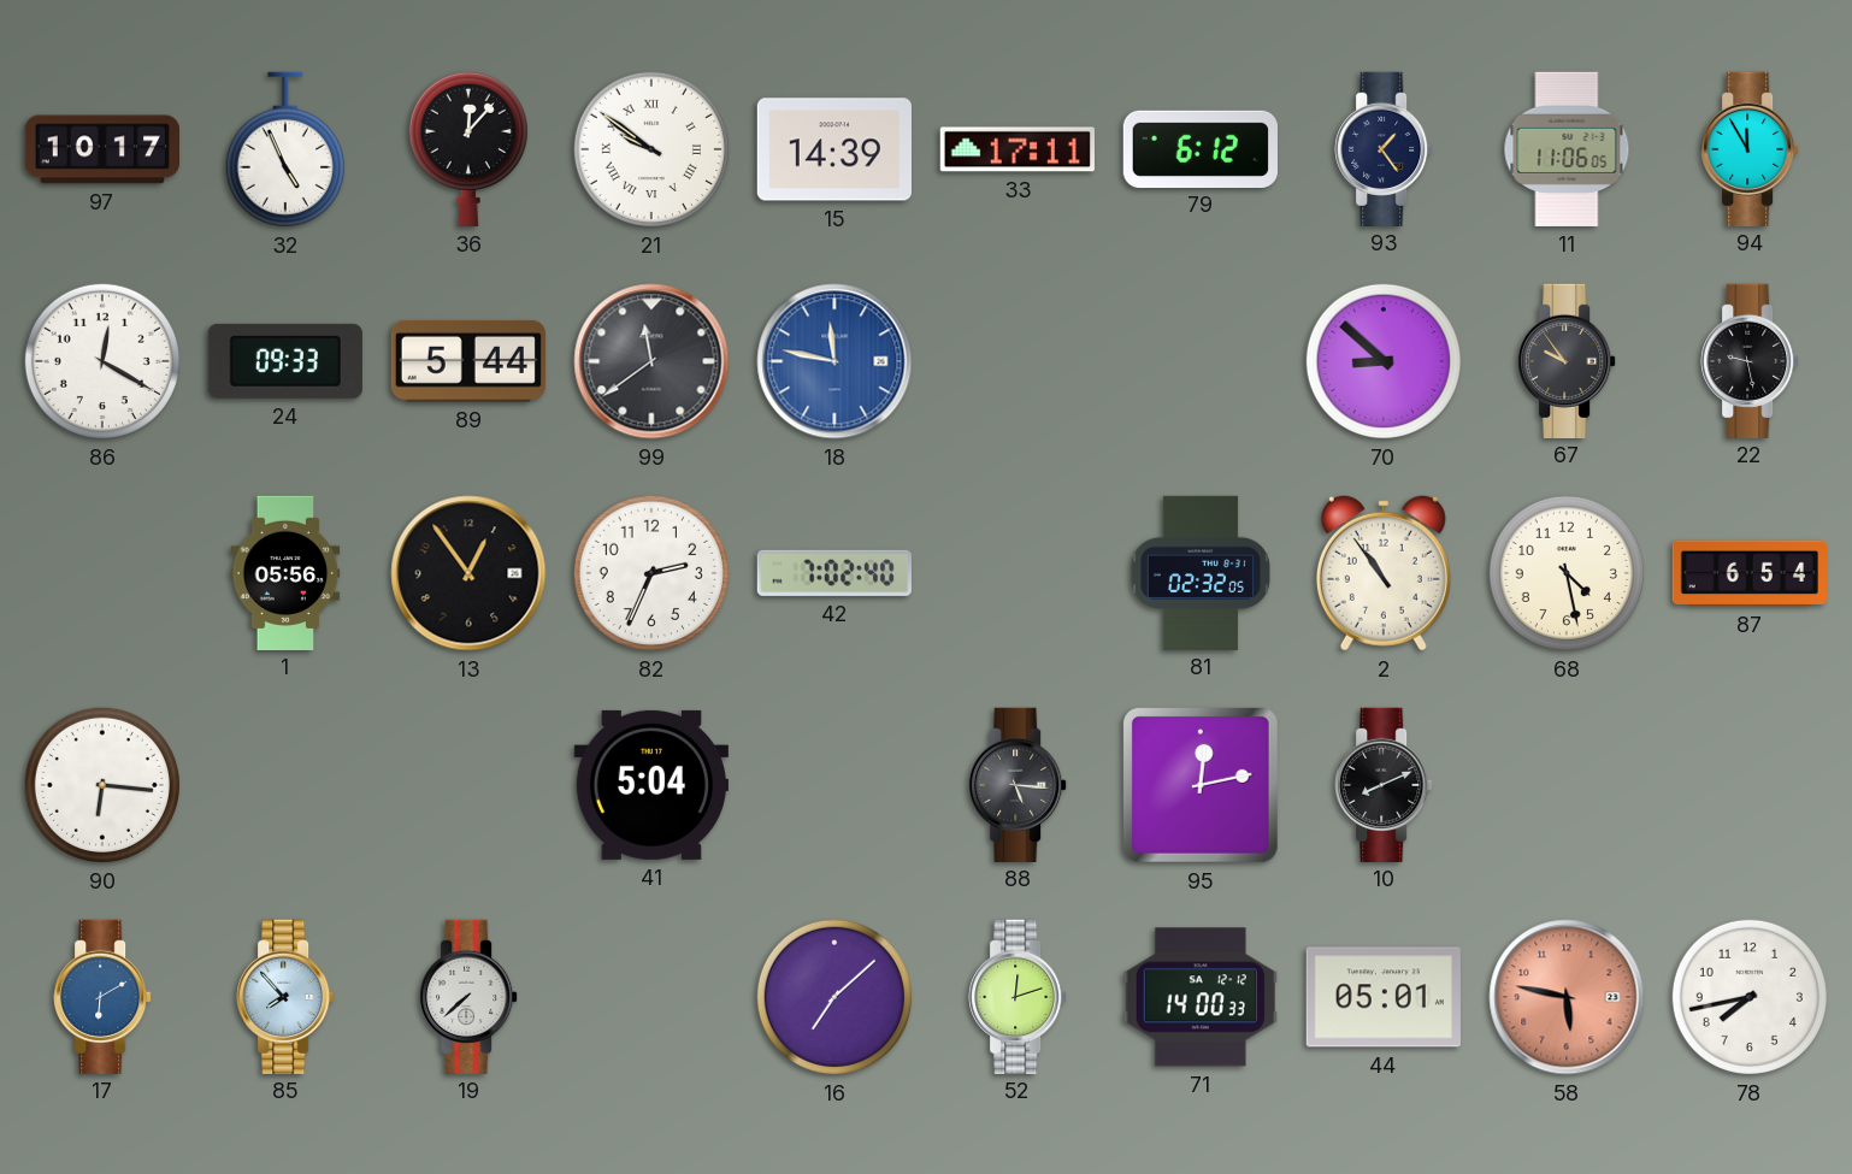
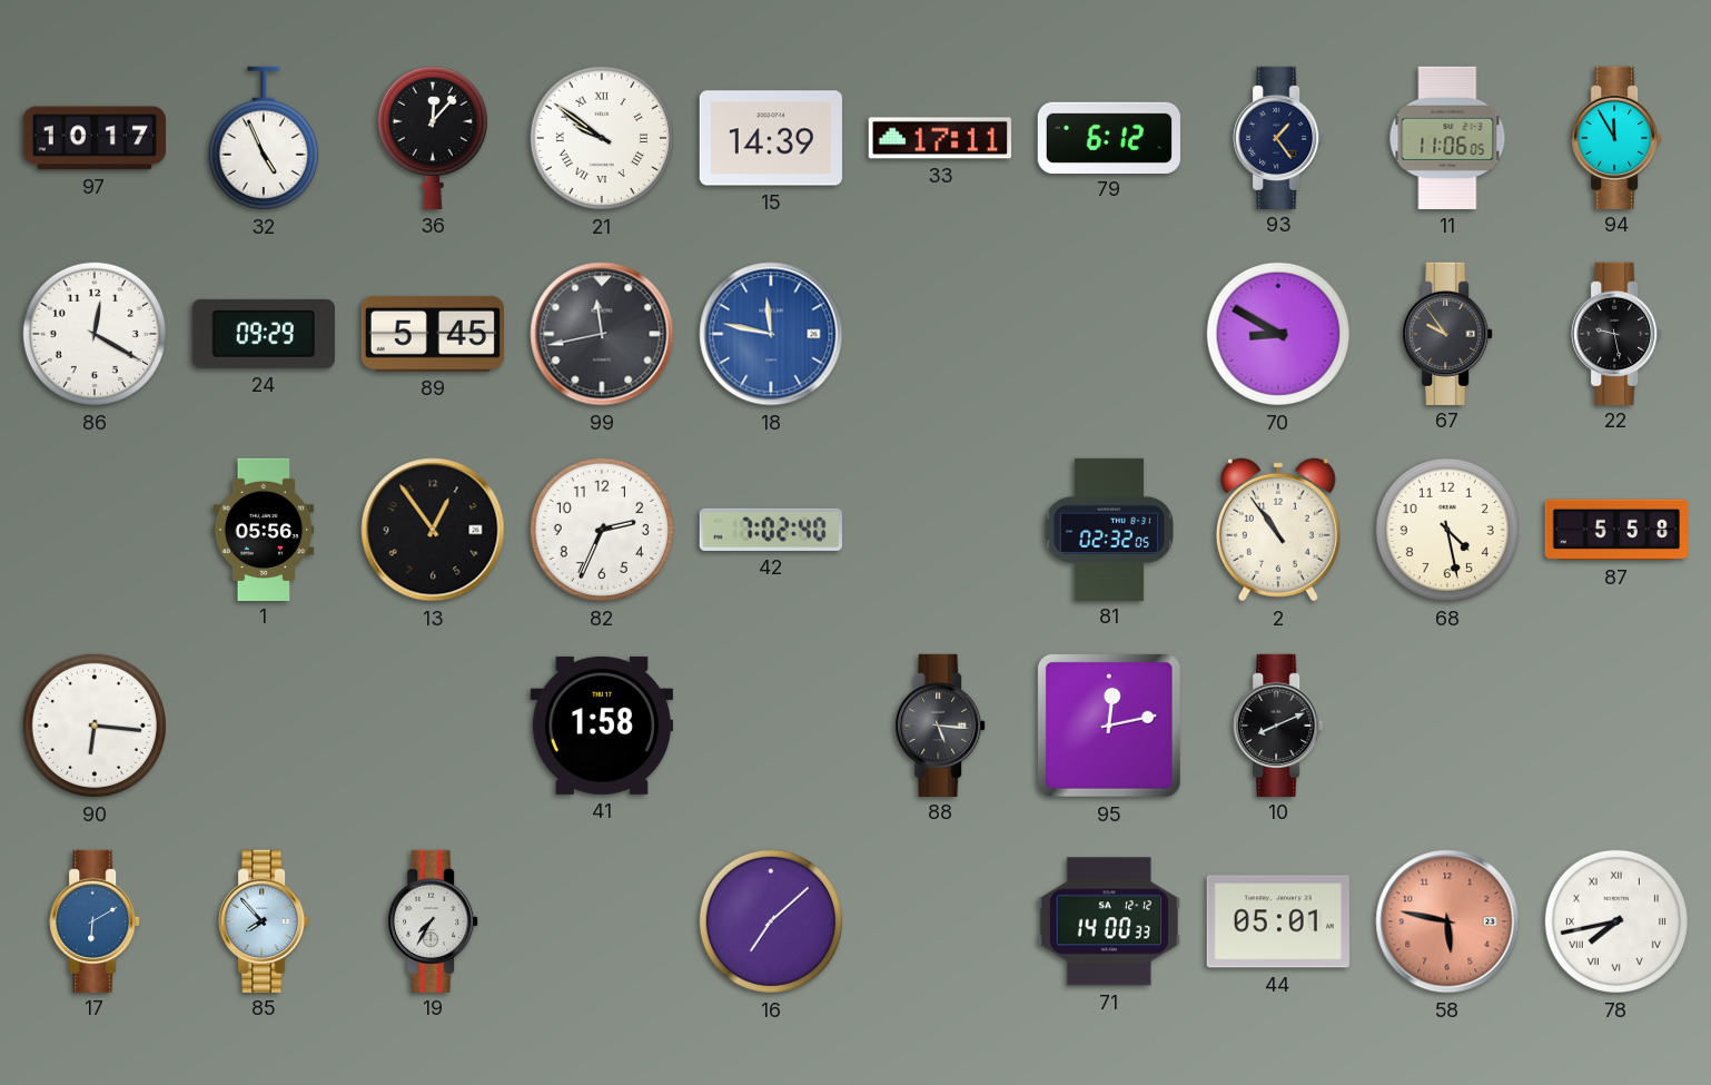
24: 09:33 -> 09:29
89: 5:44 -> 5:45
99: 11:39 -> 11:43
70: 8:52 -> 8:50
87: 6:54 -> 5:58
41: 5:04 -> 1:58
19: 7:38 -> 7:35
52: 12:12 -> none
78 numerals: Arabic -> Roman
